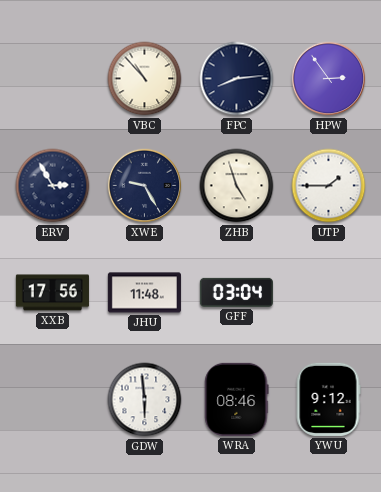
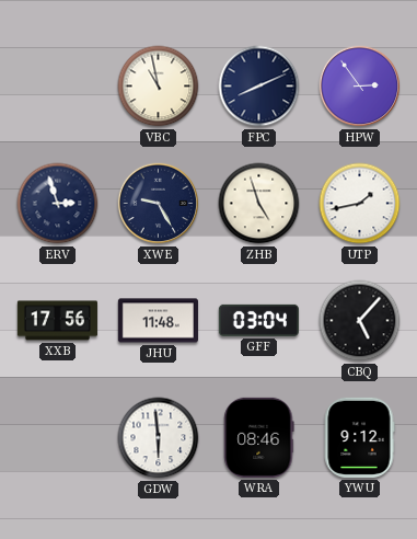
VBC: 10:53 -> 10:58
FPC: 8:14 -> 8:11
ERV: 2:55 -> 2:57
UTP: 1:45 -> 1:43
CBQ: none -> 5:07
